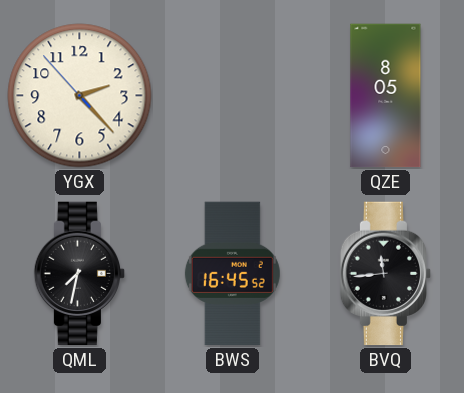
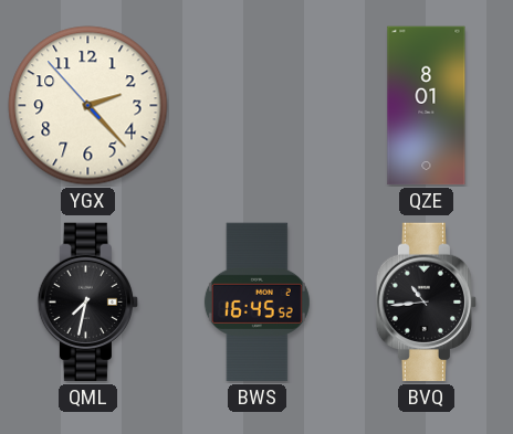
QZE: 8:05 -> 8:01
BVQ: 11:44 -> 10:44
